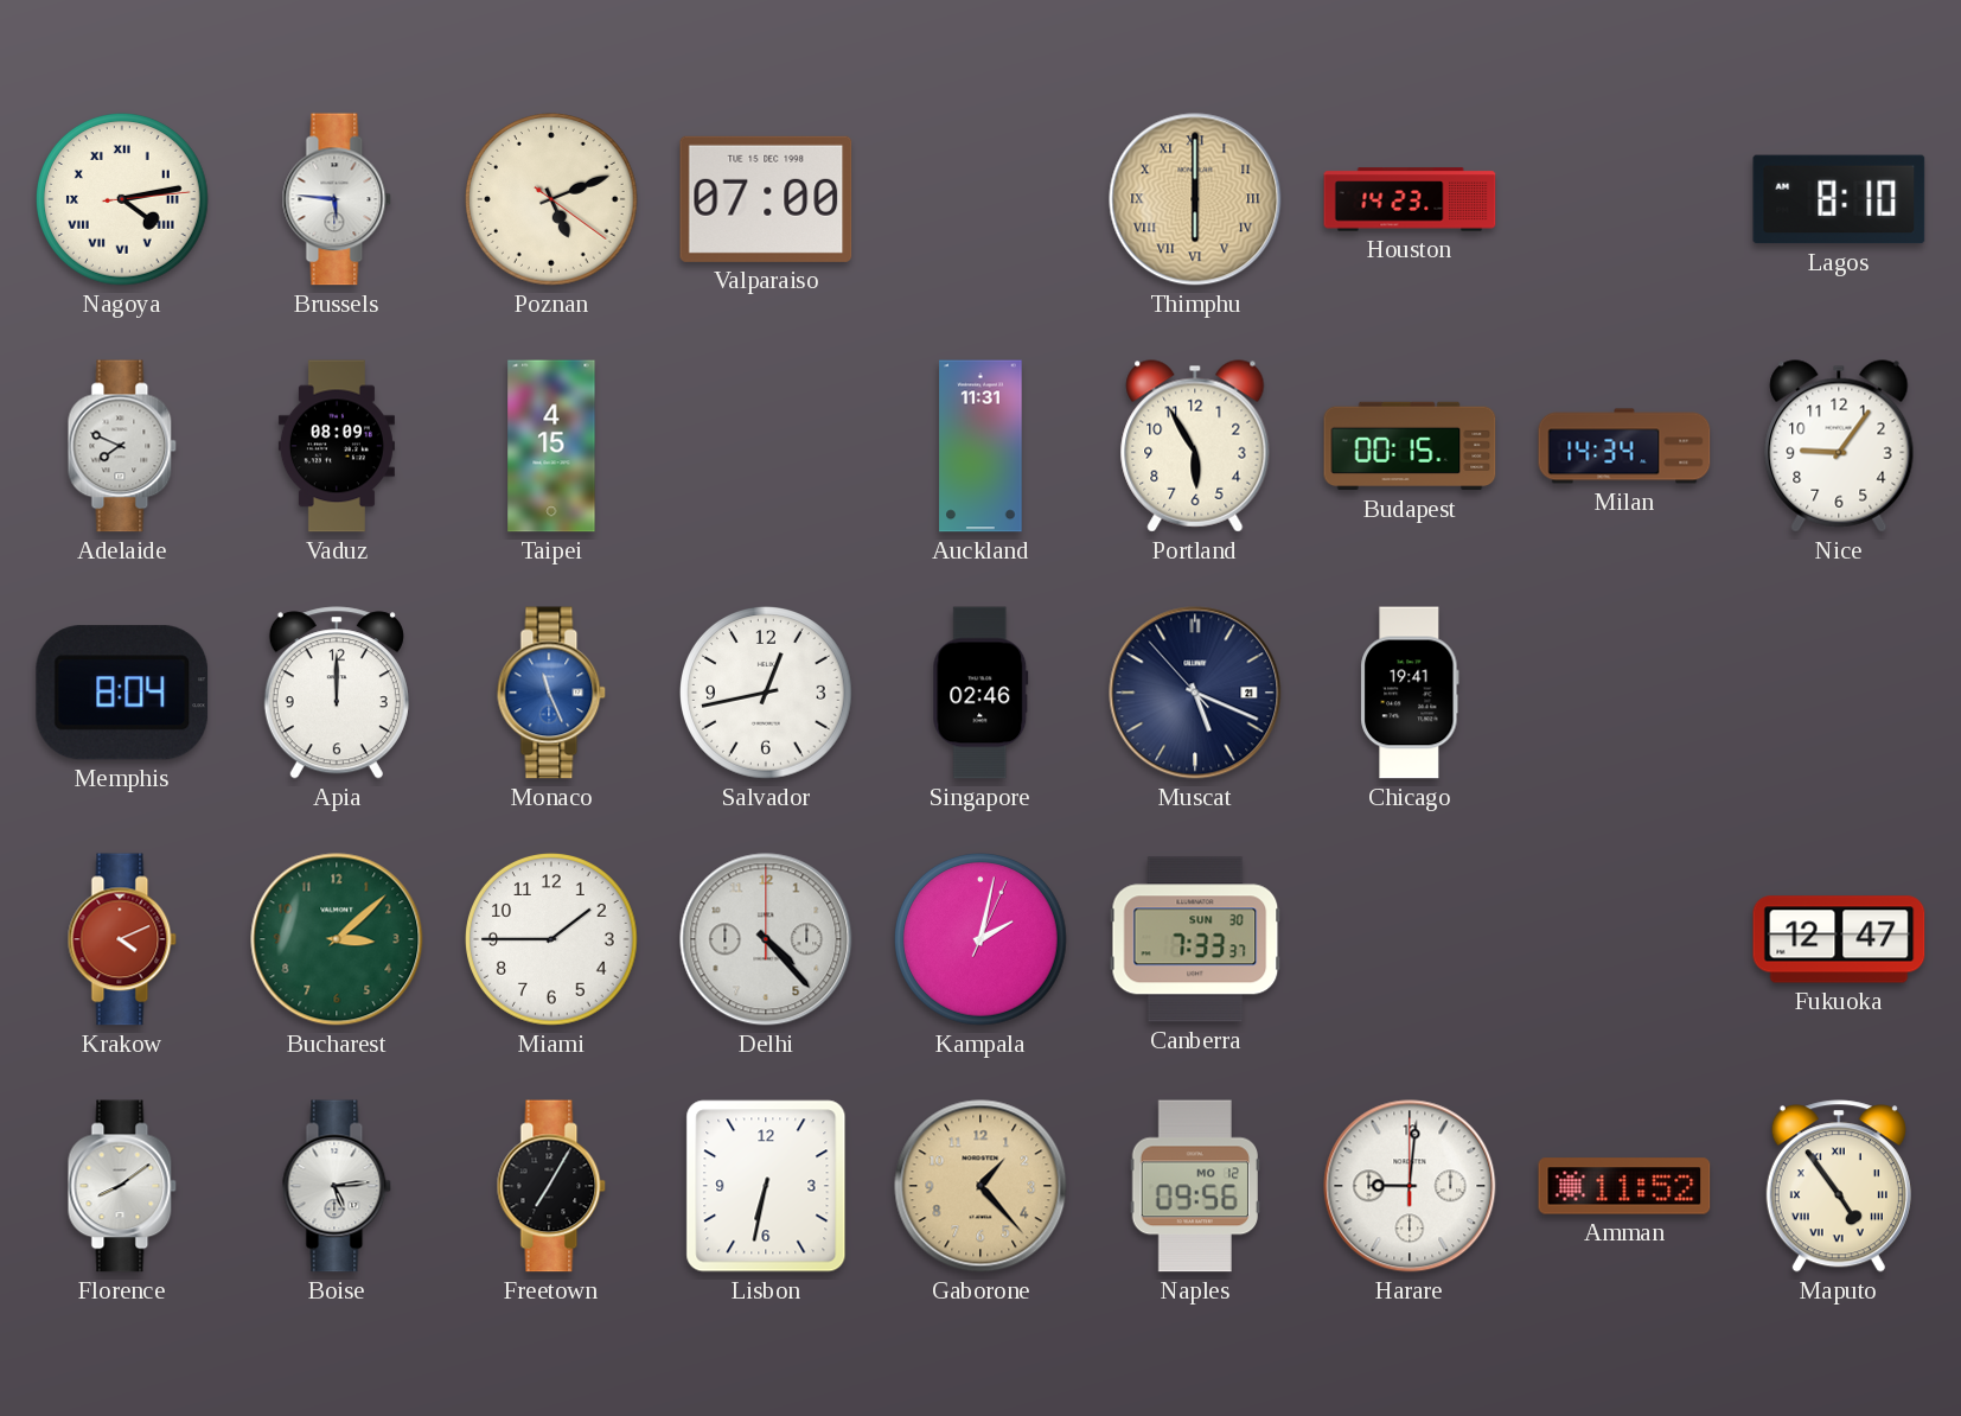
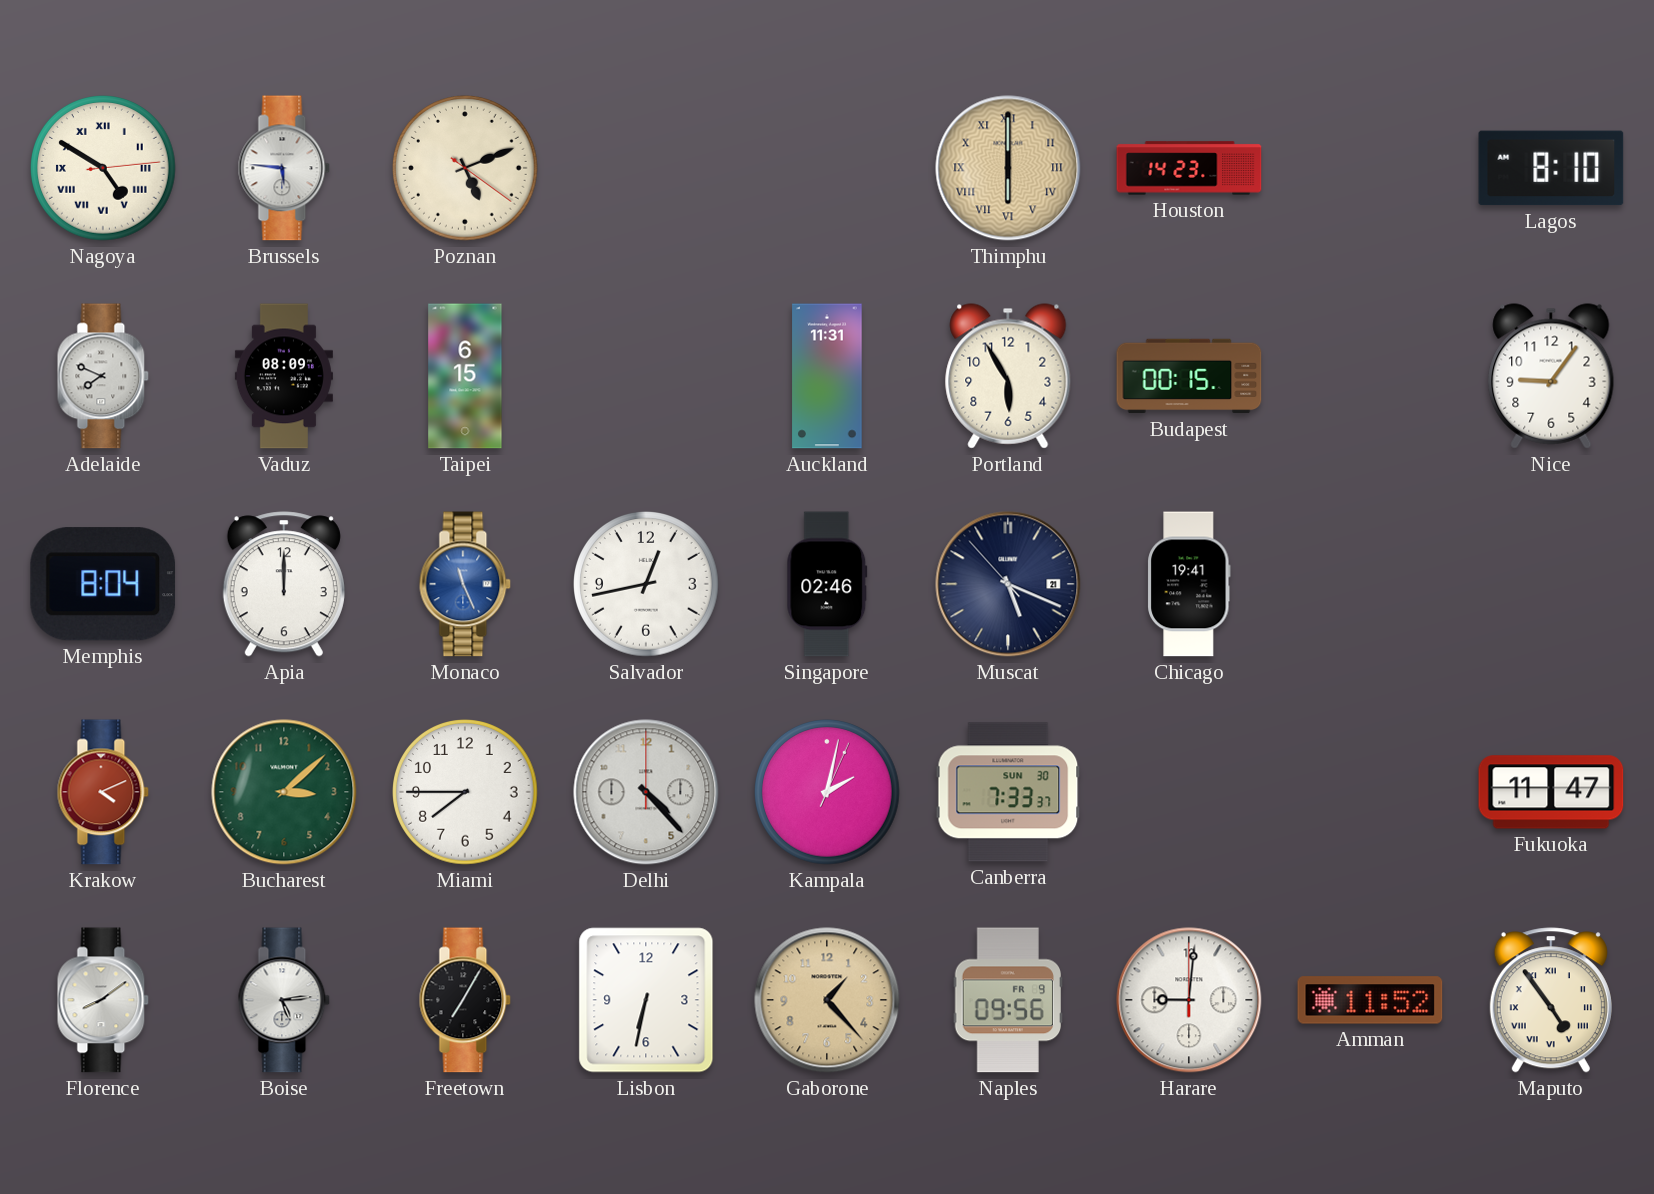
Nagoya: 4:13 -> 4:50
Valparaiso: 07:00 -> none
Taipei: 4:15 -> 6:15
Milan: 14:34 -> none
Miami: 1:45 -> 7:45
Fukuoka: 12:47 -> 11:47
Naples date: MO 12 -> FR 9
